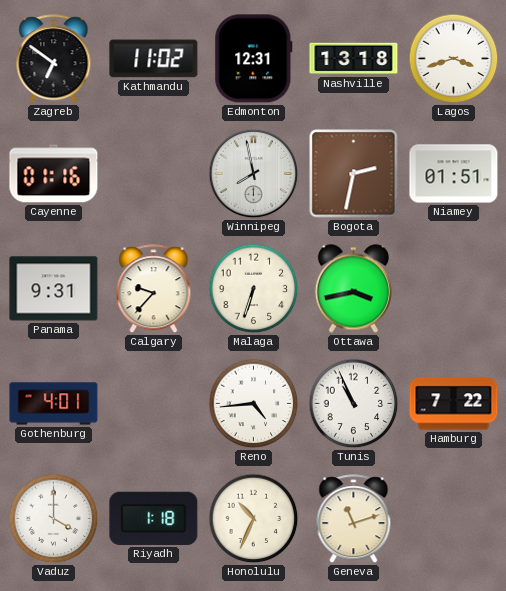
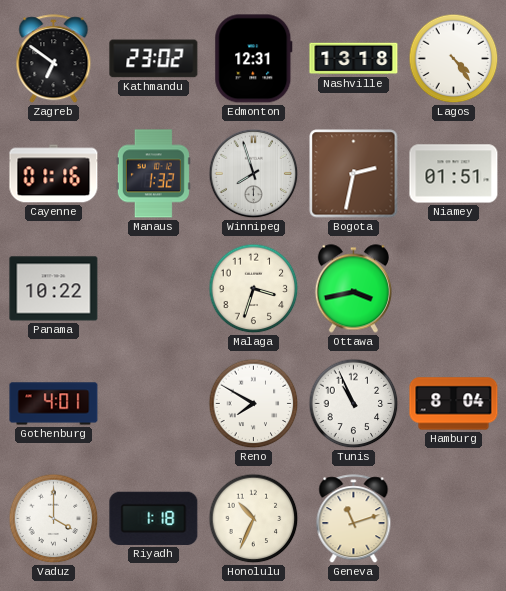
Kathmandu: 11:02 -> 23:02
Lagos: 3:42 -> 4:24
Manaus: none -> 1:32
Winnipeg: 7:58 -> 7:57
Panama: 9:31 -> 10:22
Calgary: 9:37 -> none
Malaga: 6:33 -> 3:33
Reno: 4:44 -> 7:50
Hamburg: 7:22 -> 8:04
